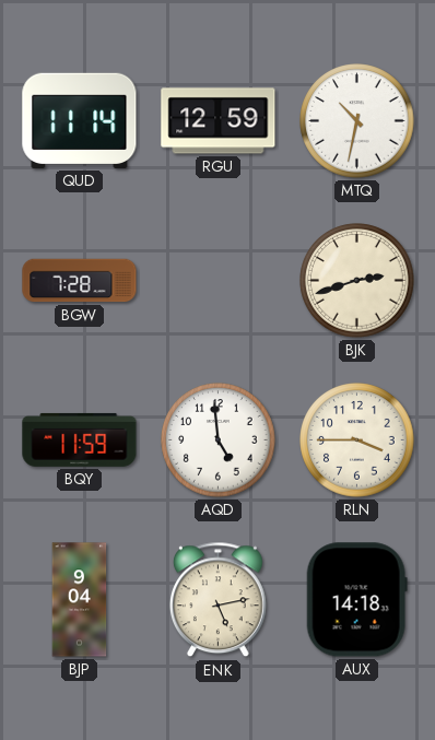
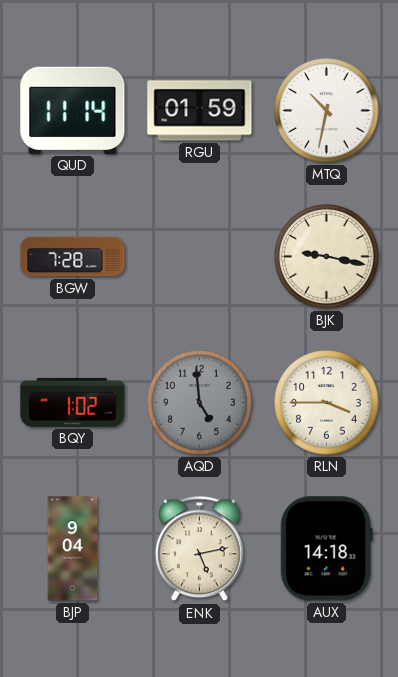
RGU: 12:59 -> 01:59
BJK: 2:42 -> 9:17
BQY: 11:59 -> 1:02
AQD dial: white -> grey
